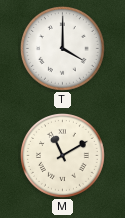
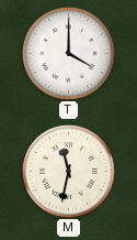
M: 11:10 -> 11:32
